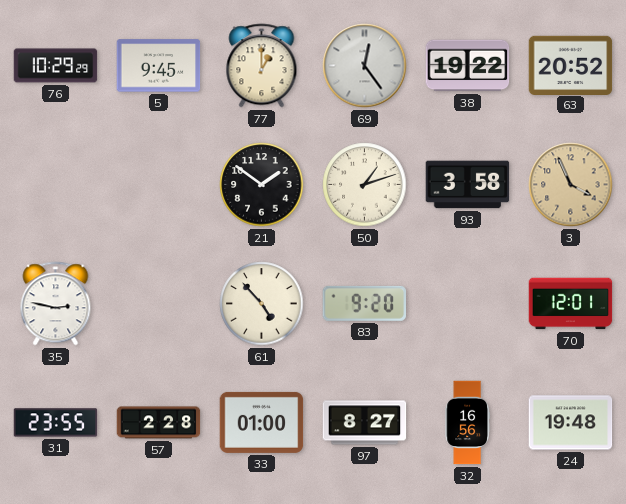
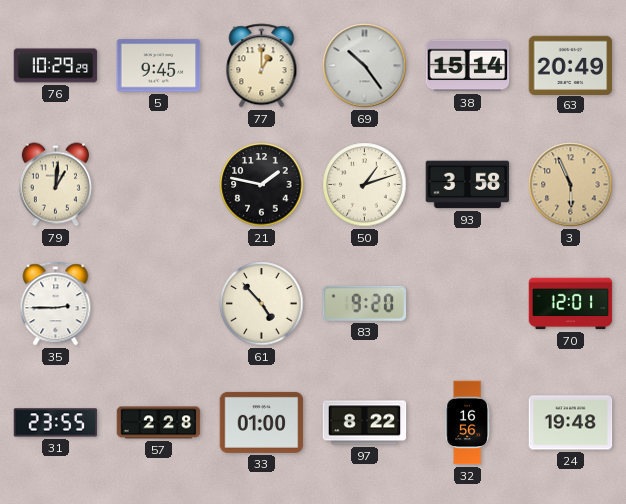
69: 12:24 -> 10:24
38: 19:22 -> 15:14
63: 20:52 -> 20:49
79: none -> 1:01
21: 1:51 -> 1:47
3: 3:56 -> 5:56
35: 2:47 -> 2:45
97: 8:27 -> 8:22
